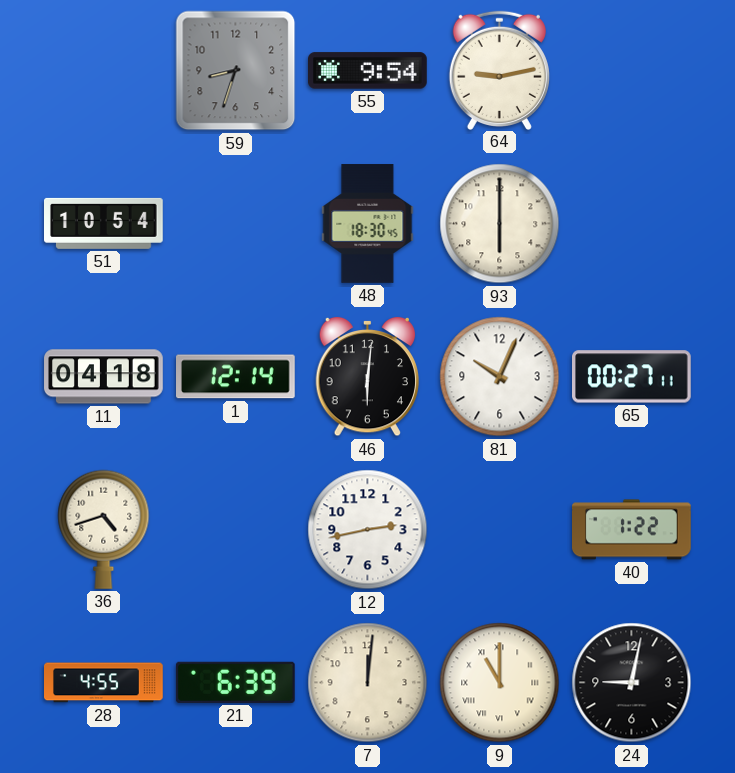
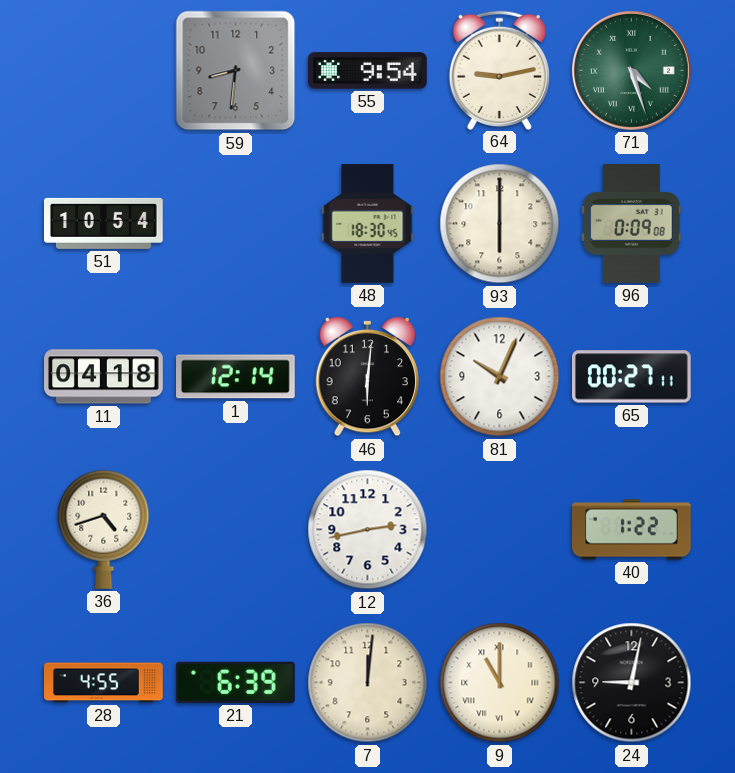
59: 8:33 -> 8:31
71: none -> 4:27
96: none -> 0:09
